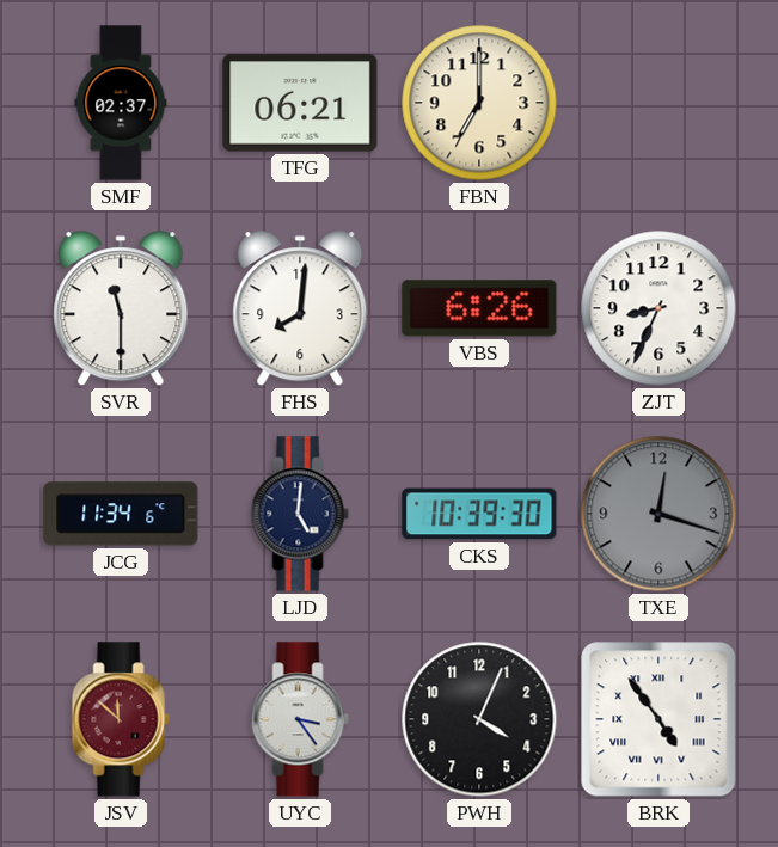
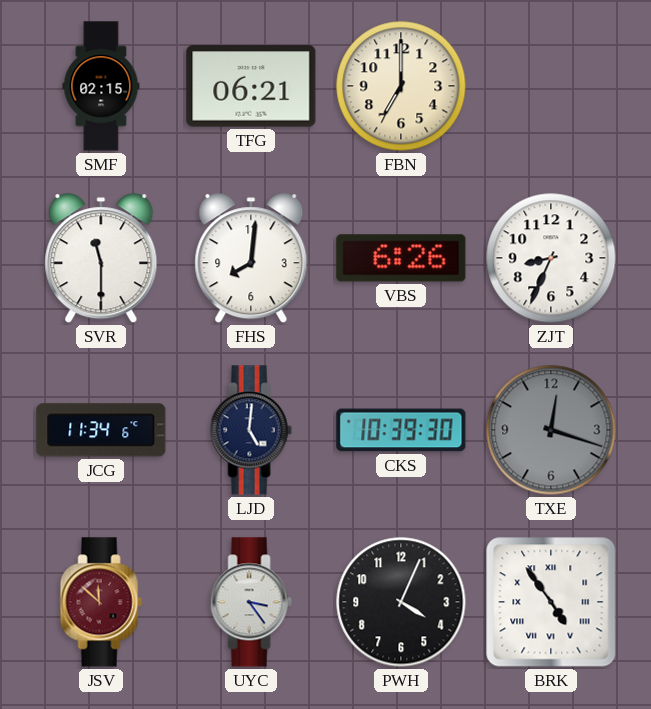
SMF: 02:37 -> 02:15
